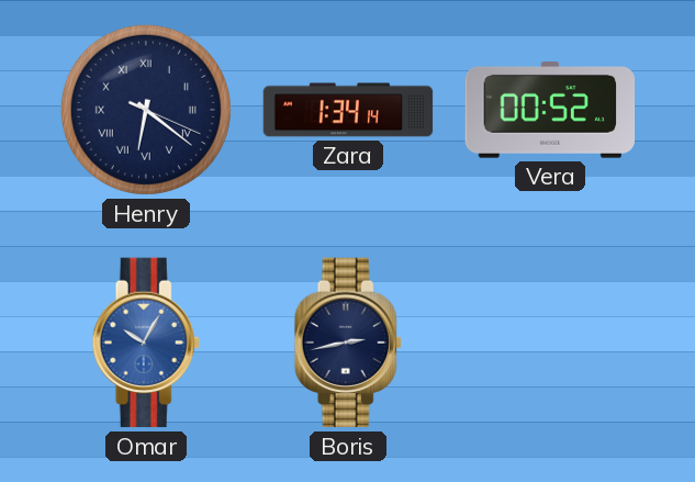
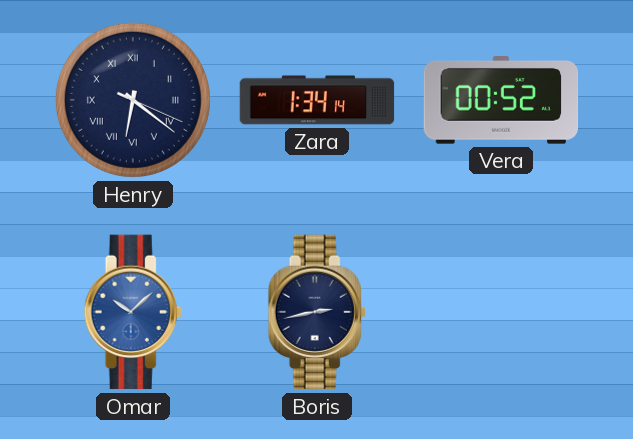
Omar: 10:05 -> 10:08
